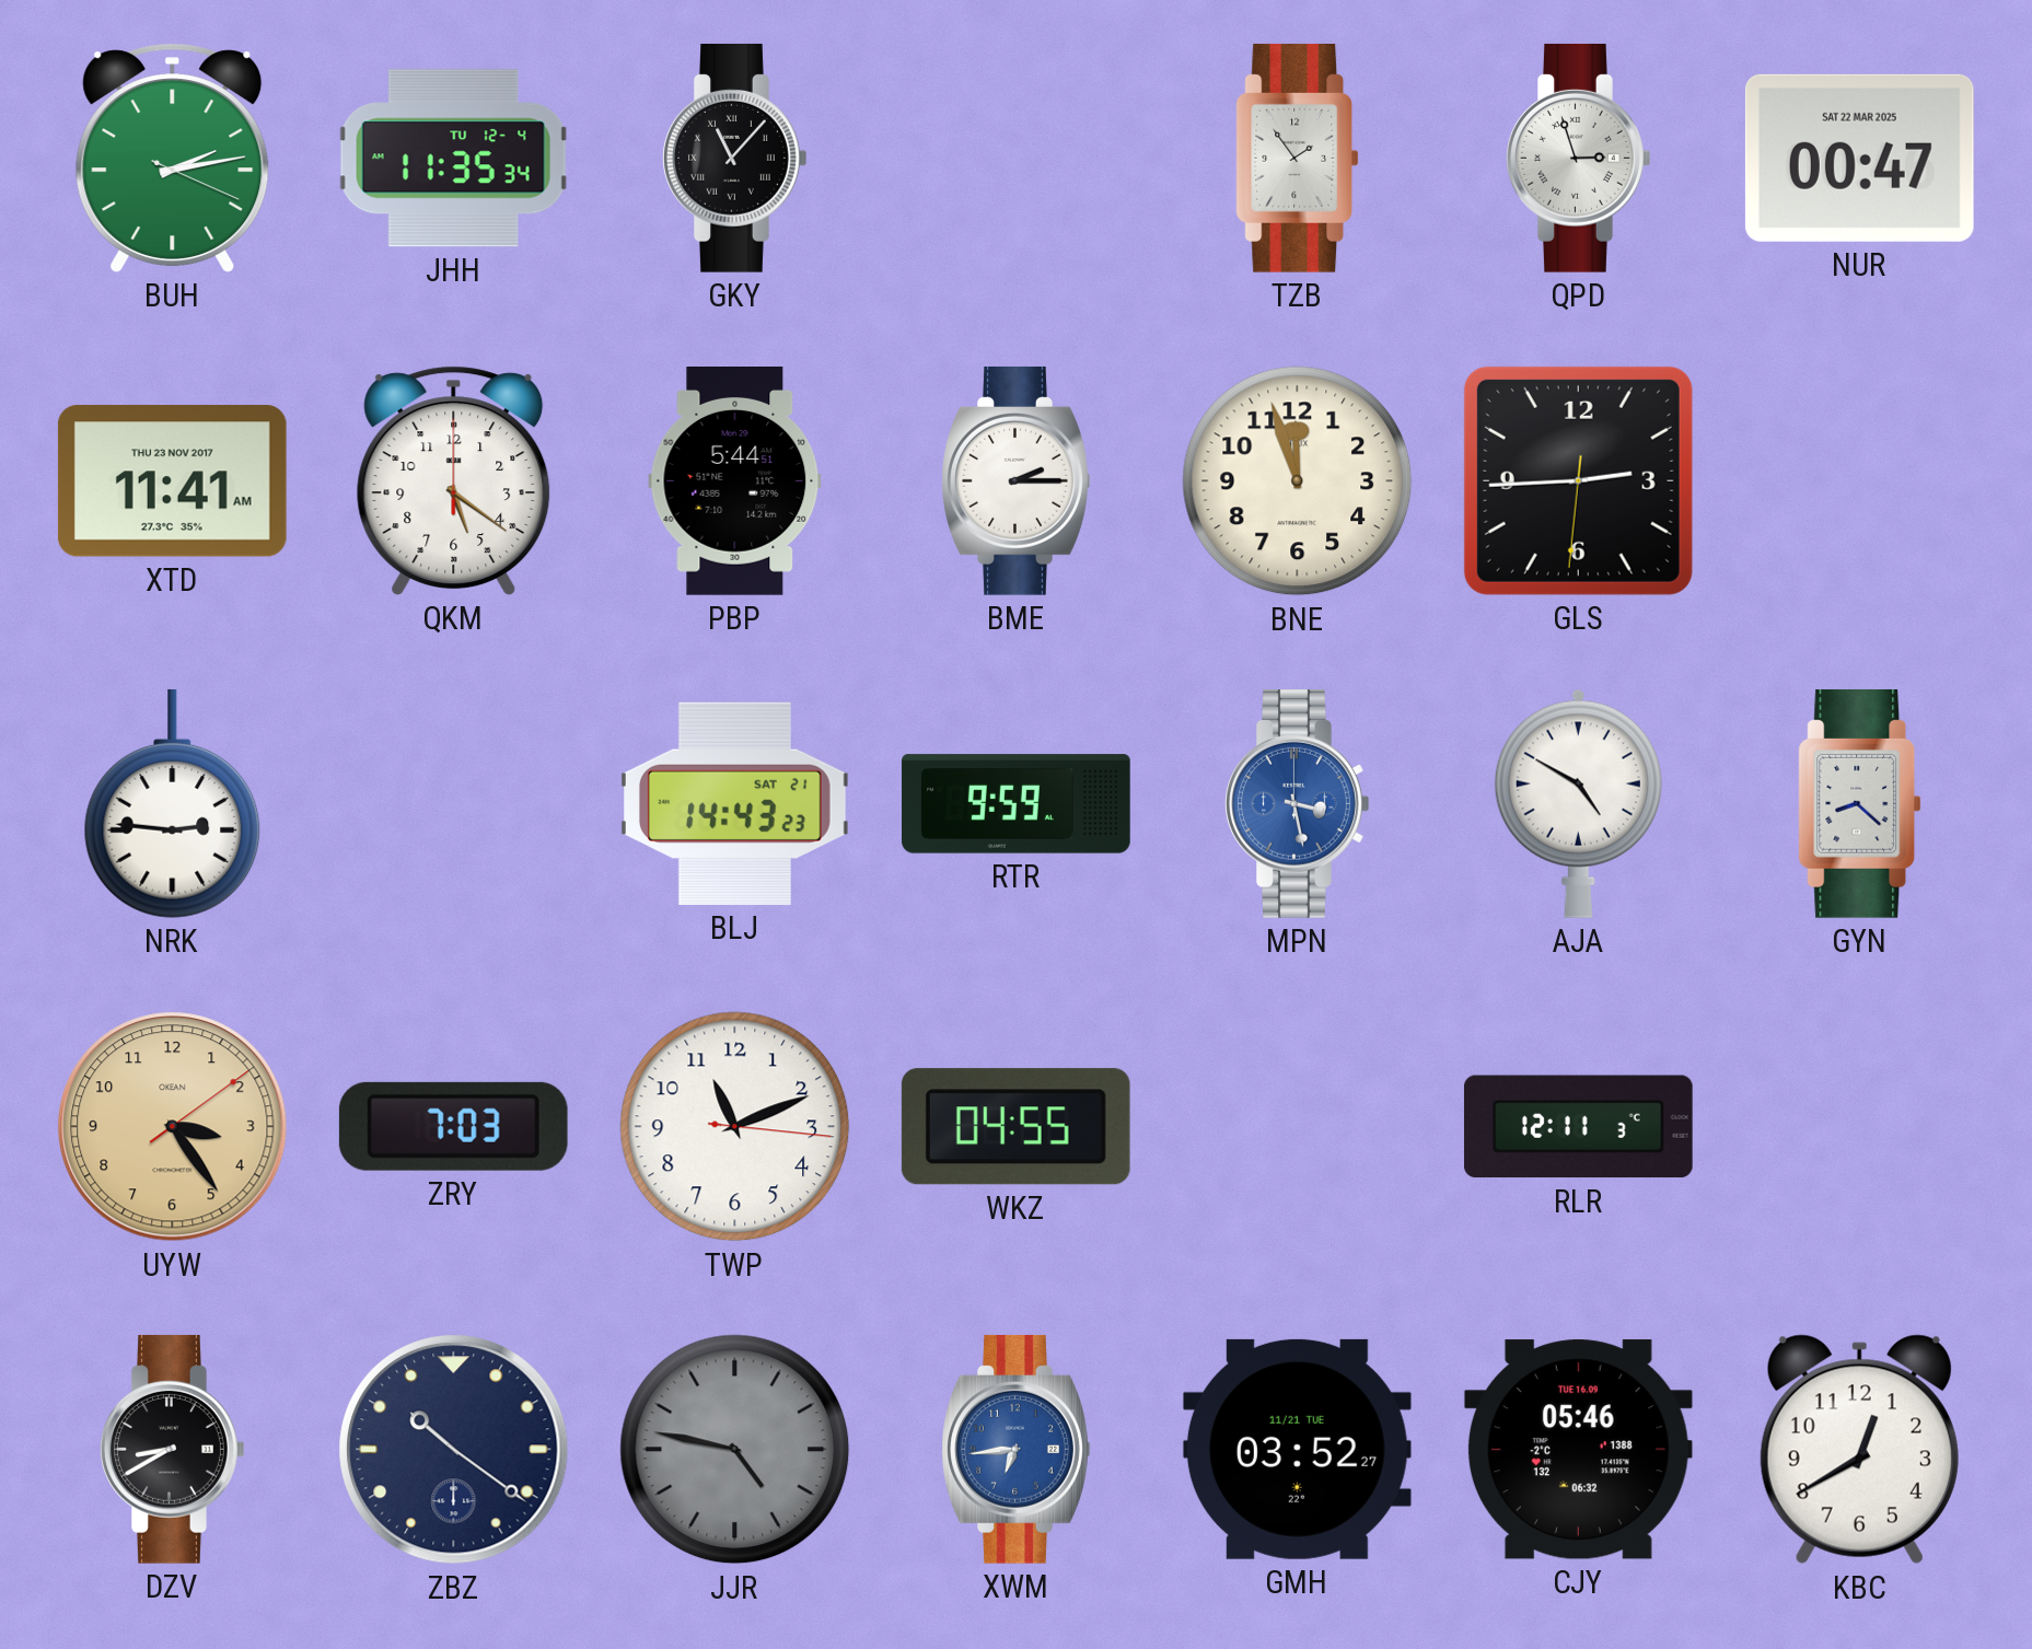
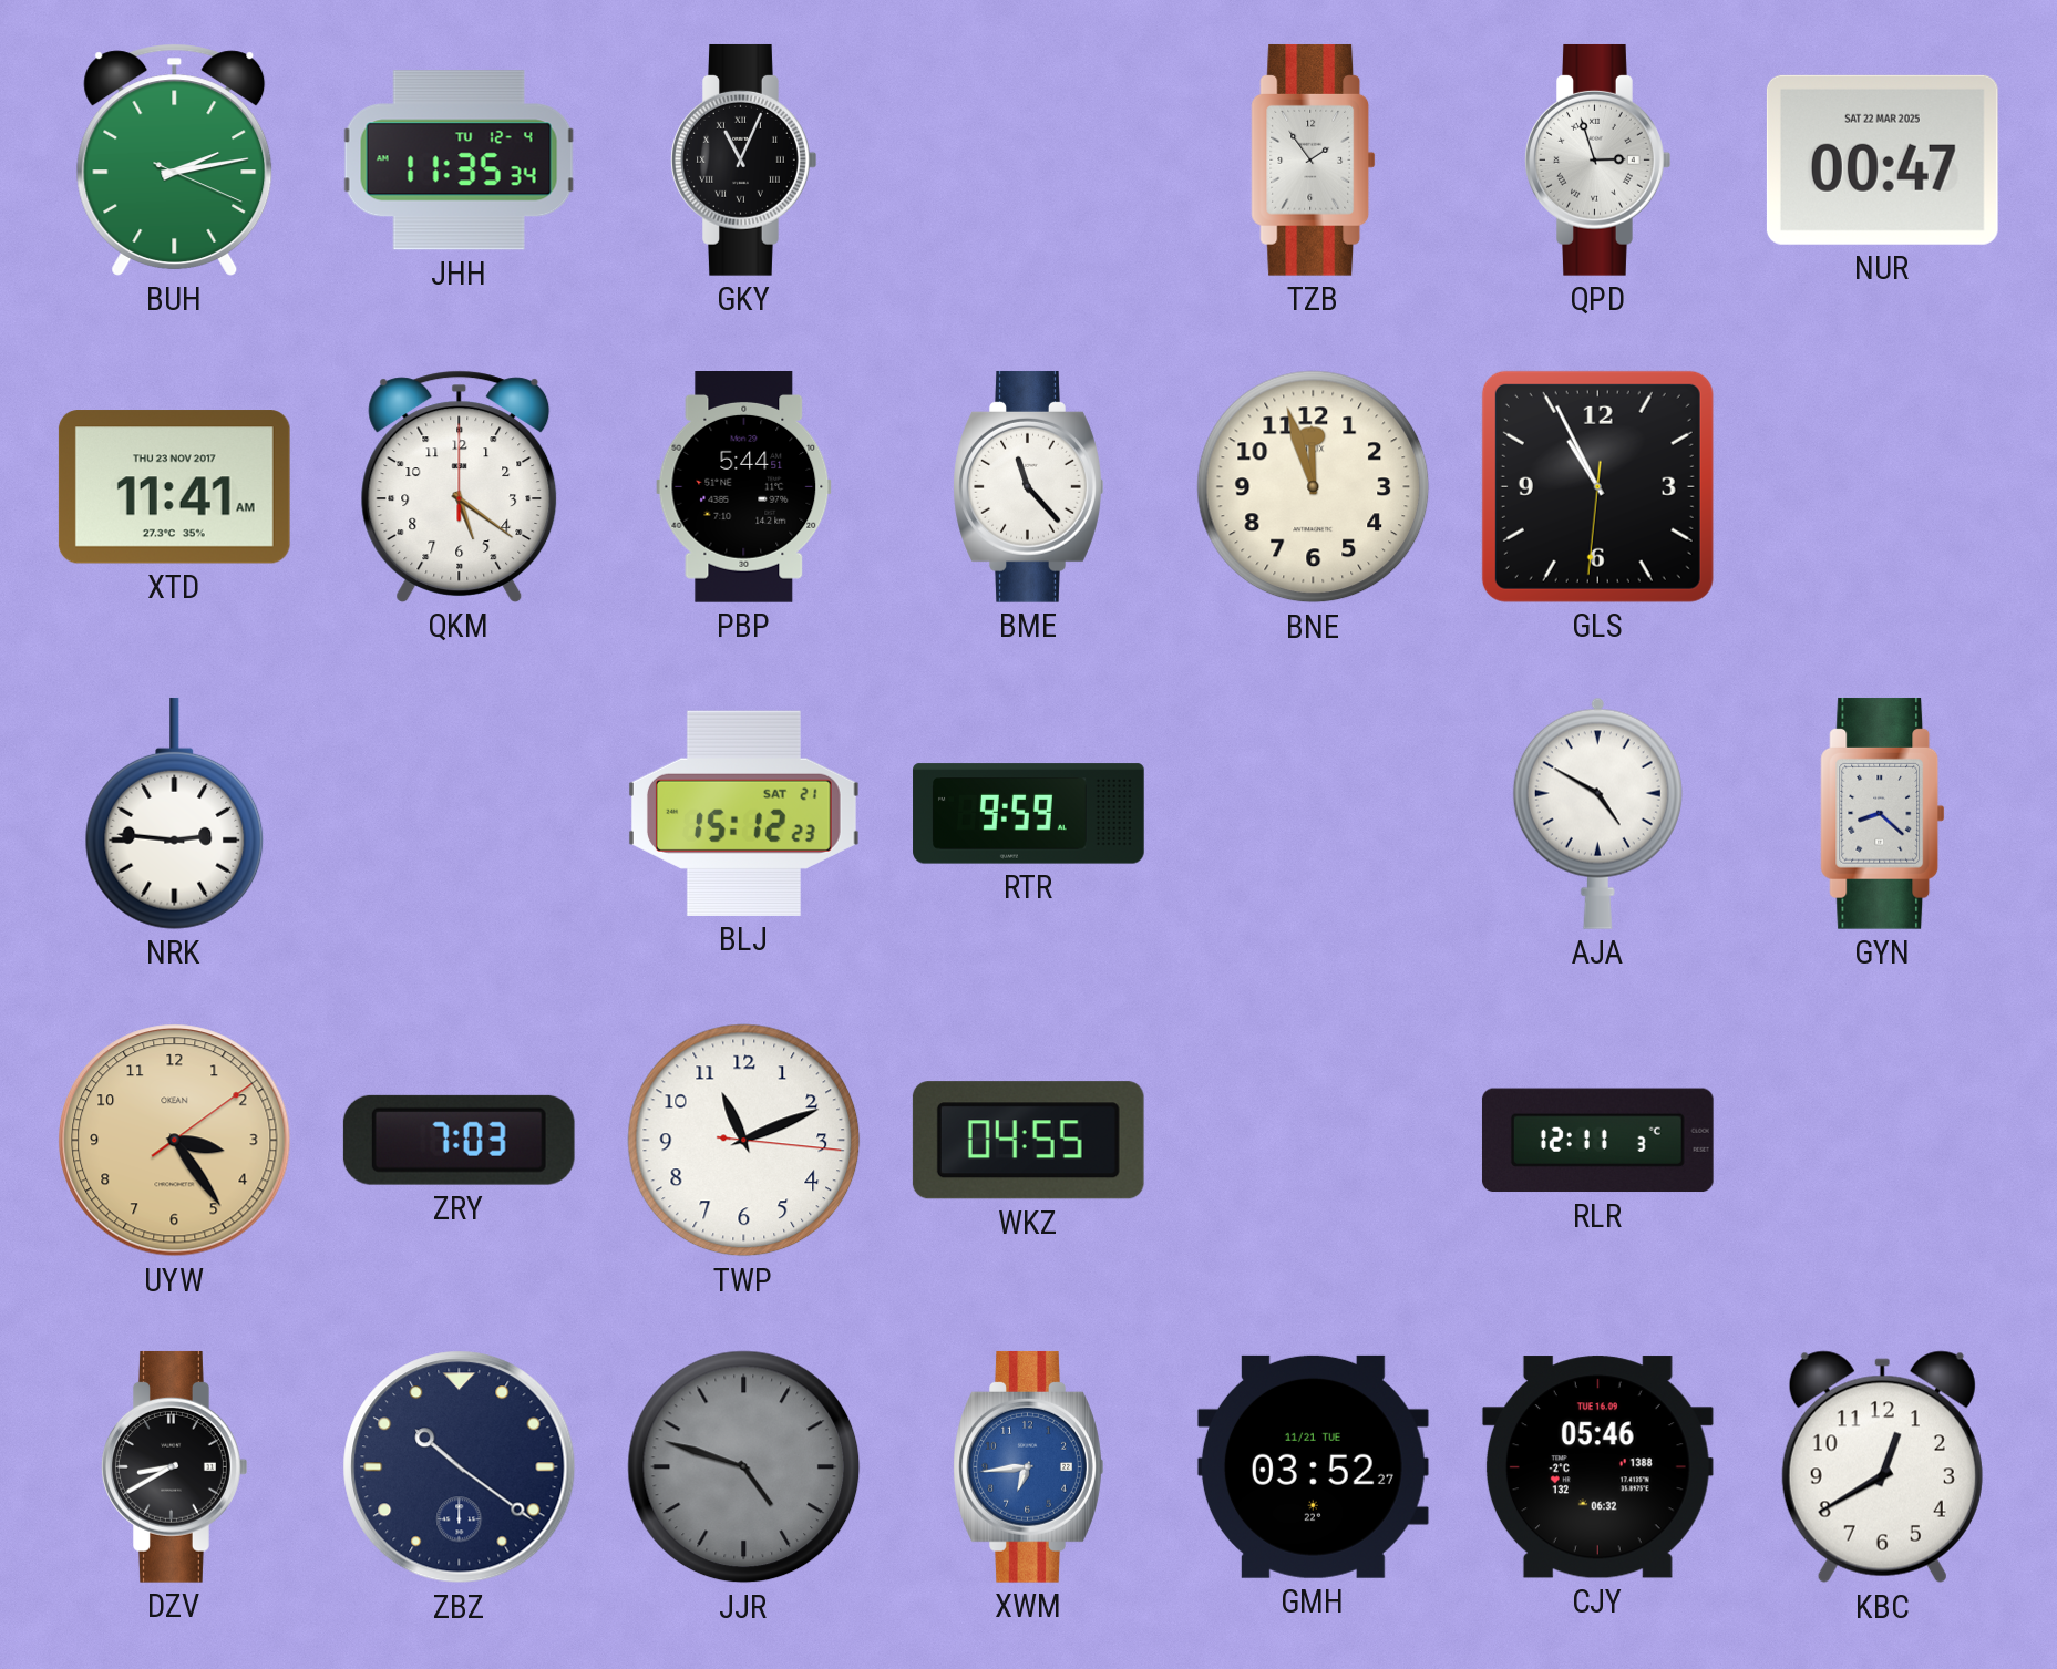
GKY: 11:07 -> 11:04
BME: 2:15 -> 11:23
GLS: 2:44 -> 10:55
BLJ: 14:43 -> 15:12
MPN: 3:28 -> none
JJR: 4:47 -> 4:48
